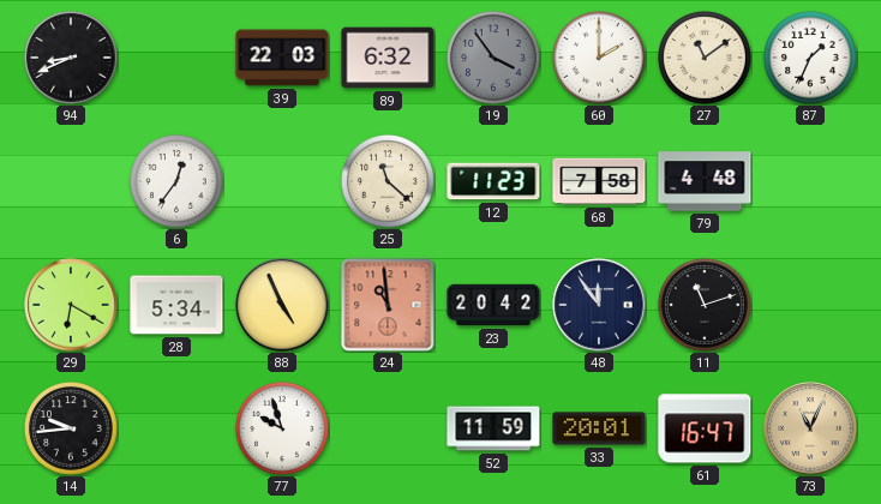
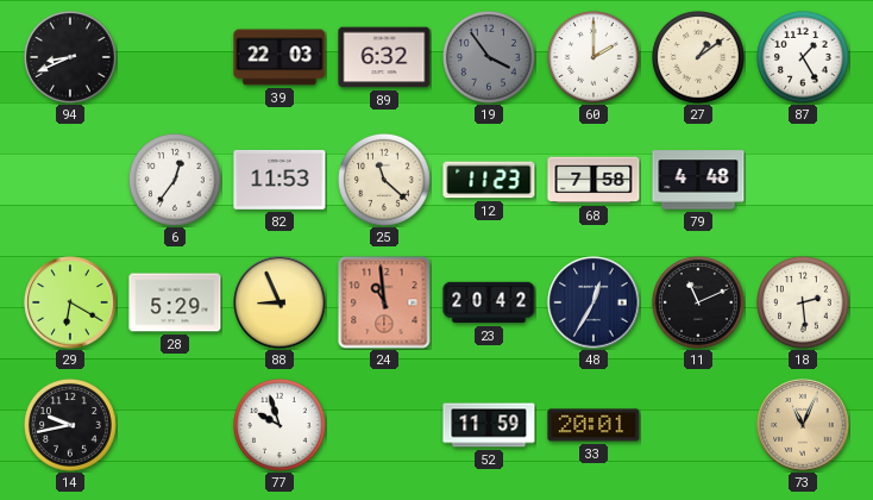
27: 11:09 -> 1:09
87: 1:34 -> 1:25
82: none -> 11:53
28: 5:34 -> 5:29
88: 4:56 -> 8:56
48: 11:54 -> 12:35
11: 11:12 -> 11:11
18: none -> 2:29
14: 9:44 -> 9:43
61: 16:47 -> none
